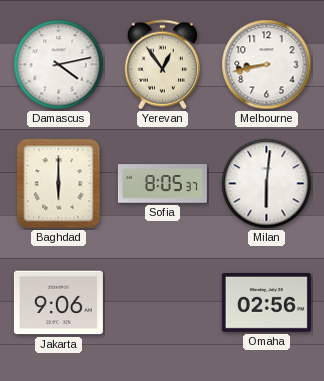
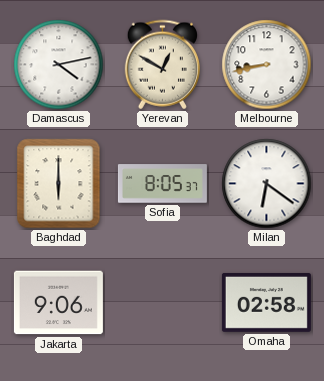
Yerevan: 12:54 -> 12:50
Milan: 6:01 -> 6:21
Omaha: 02:56 -> 02:58
